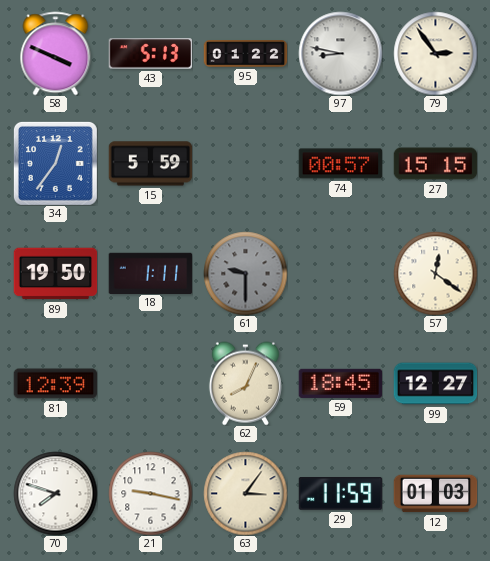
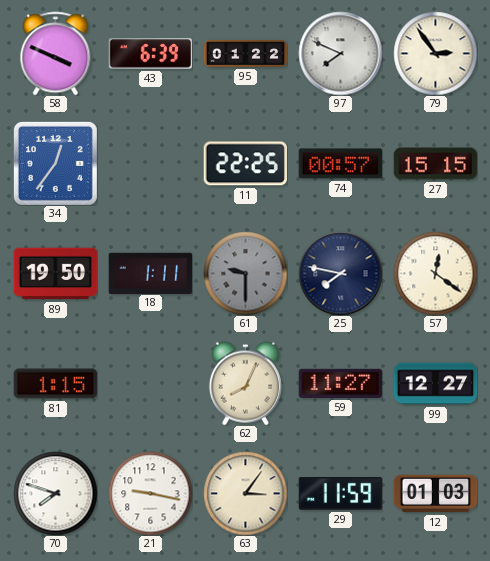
43: 5:13 -> 6:39
97: 8:47 -> 7:49
15: 5:59 -> none
11: none -> 22:25
25: none -> 7:47
81: 12:39 -> 1:15
59: 18:45 -> 11:27
